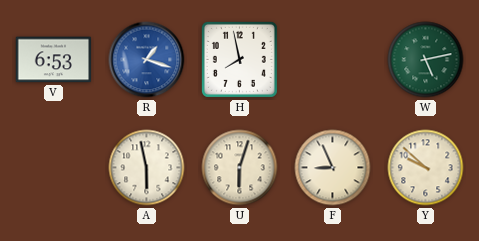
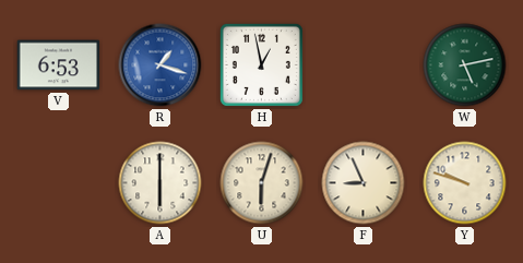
H: 7:58 -> 12:58
A: 5:58 -> 6:00
Y: 9:52 -> 9:48
